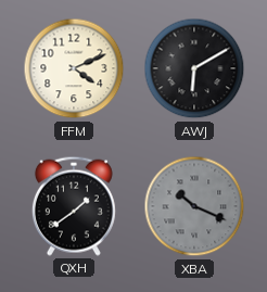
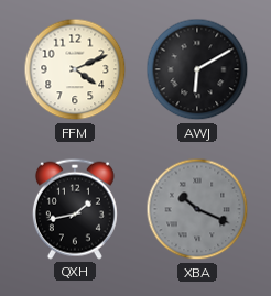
QXH: 1:39 -> 1:43
